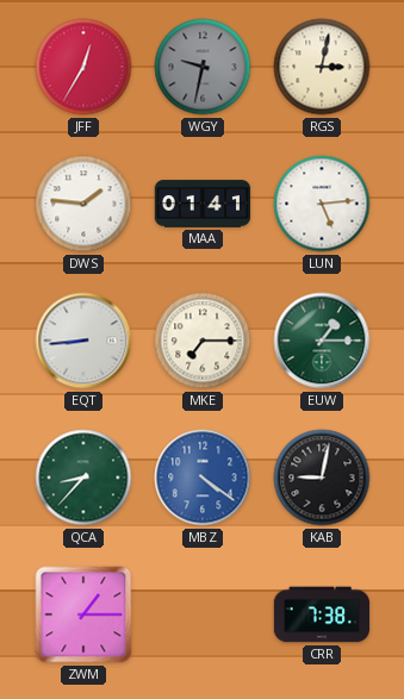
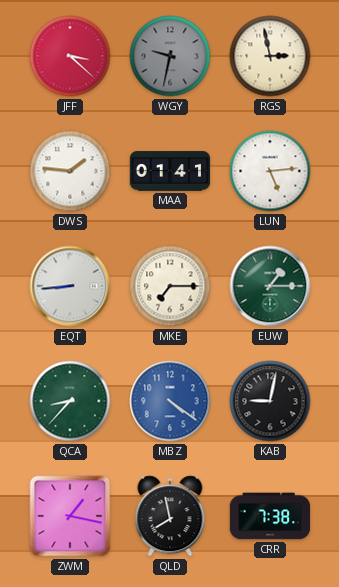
JFF: 12:35 -> 3:22
RGS: 3:02 -> 2:58
ZWM: 1:15 -> 1:17
QLD: none -> 7:58
